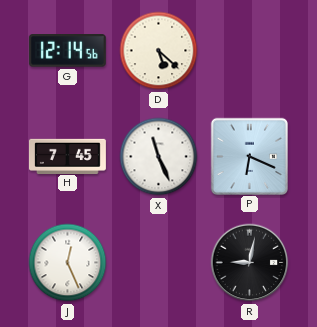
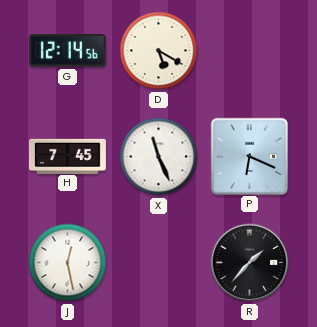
D: 5:22 -> 5:20
J: 12:26 -> 12:28
R: 9:02 -> 1:37
